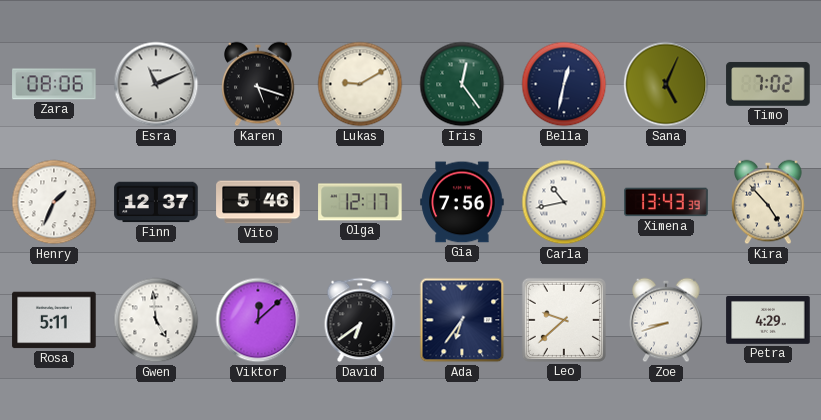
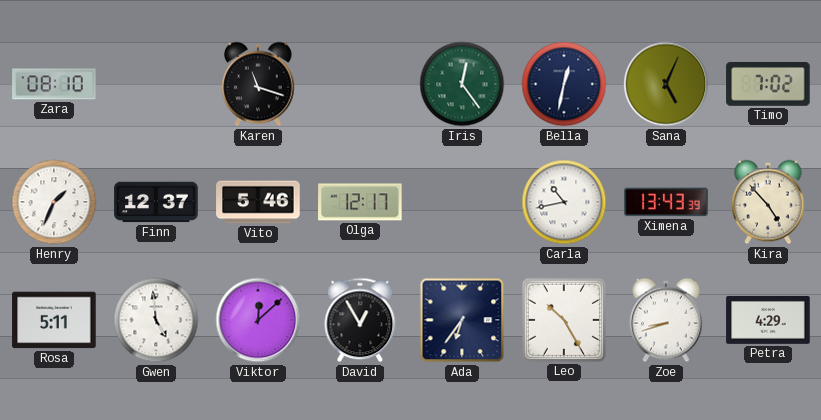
Zara: 08:06 -> 08:10
Esra: 11:11 -> none
Karen: 5:18 -> 11:18
Lukas: 9:10 -> none
Gia: 7:56 -> none
David: 6:39 -> 12:55
Leo: 9:38 -> 10:25
